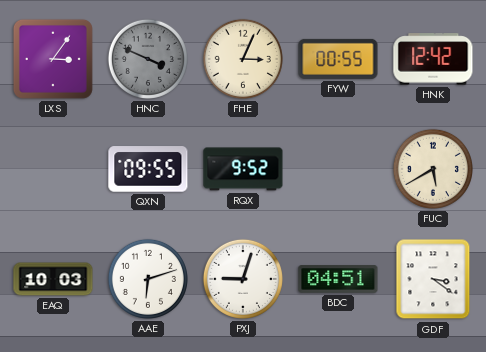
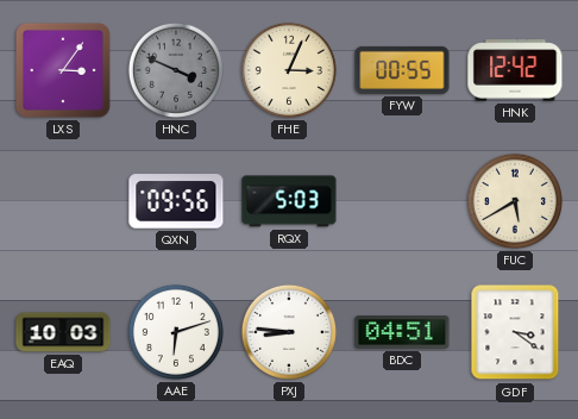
QXN: 09:55 -> 09:56
RQX: 9:52 -> 5:03
PXJ: 9:03 -> 8:46
